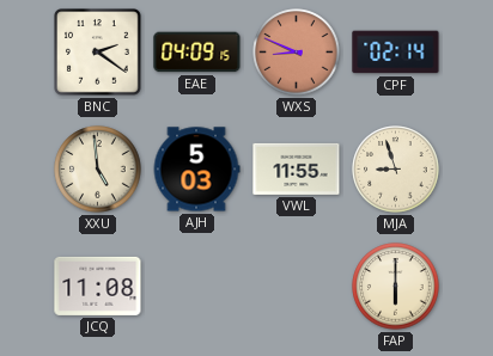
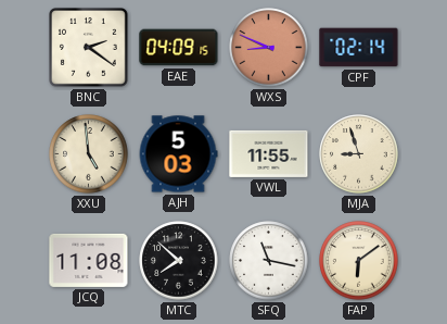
MTC: none -> 7:52
SFQ: none -> 11:17
FAP: 6:00 -> 6:09
